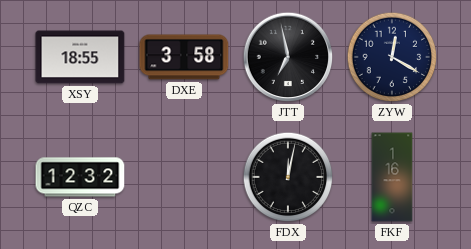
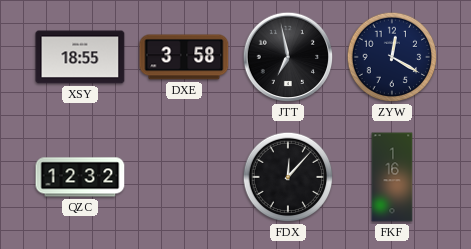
FDX: 12:02 -> 12:07
